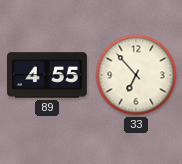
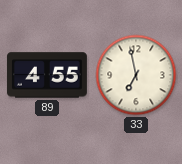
33: 6:53 -> 6:58
